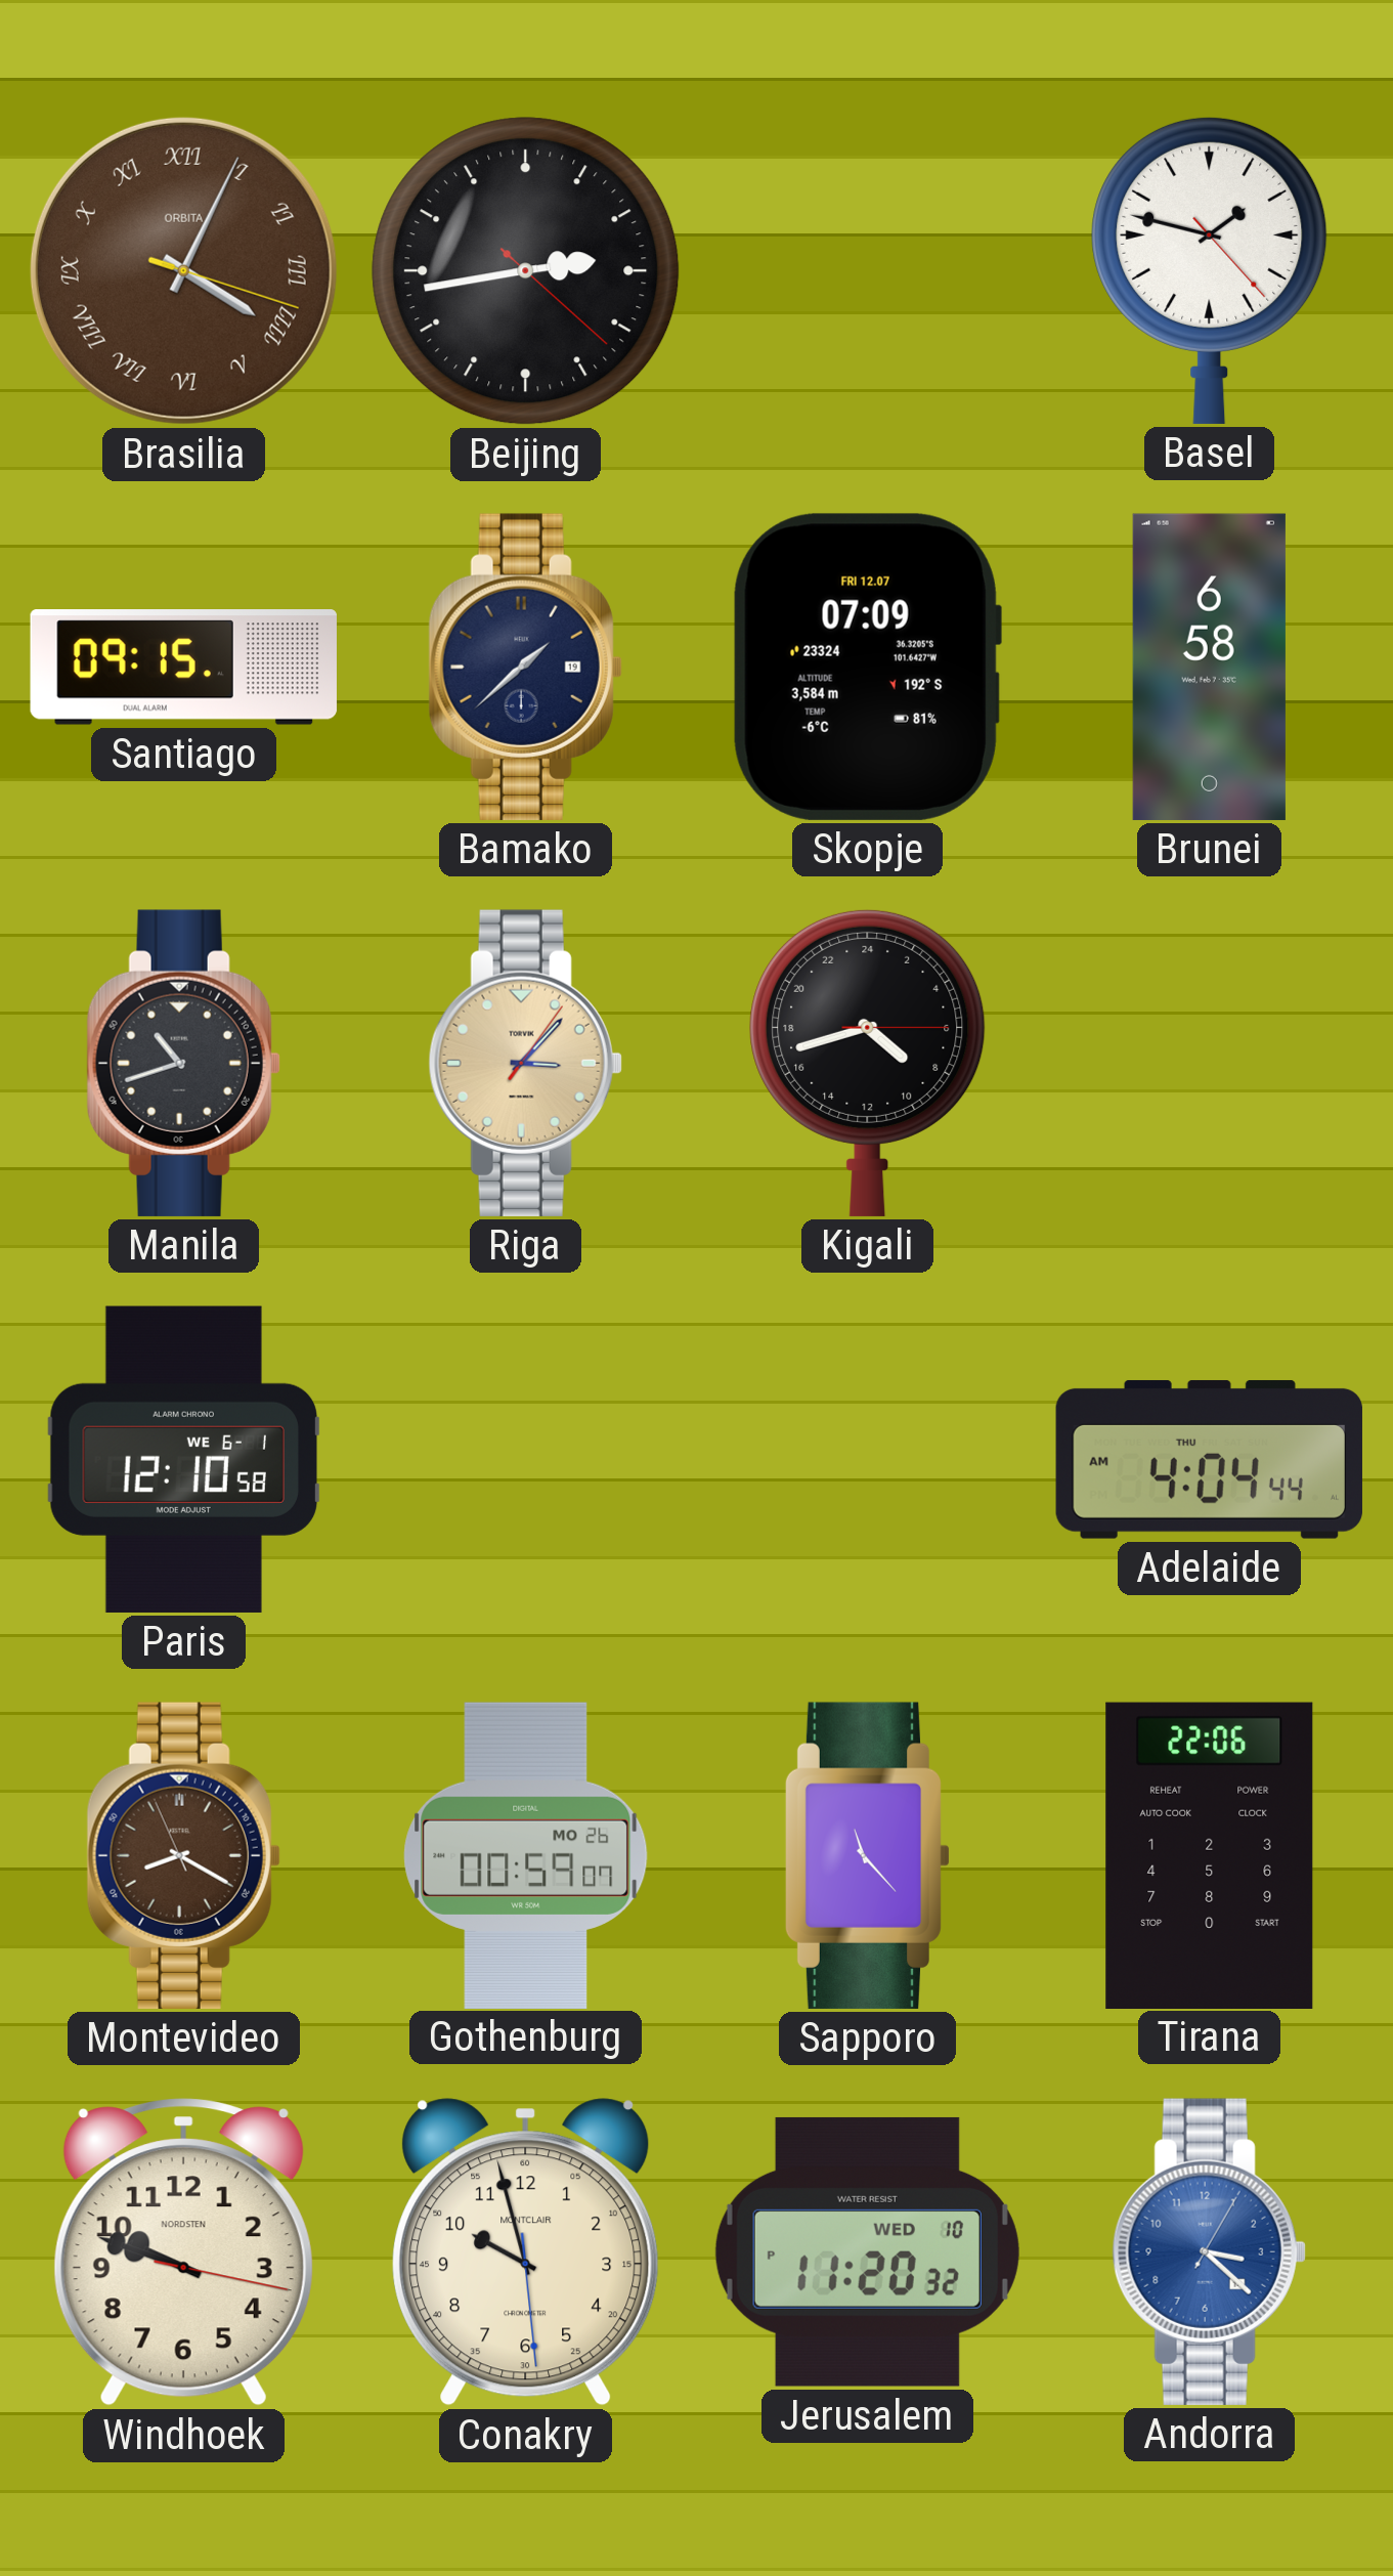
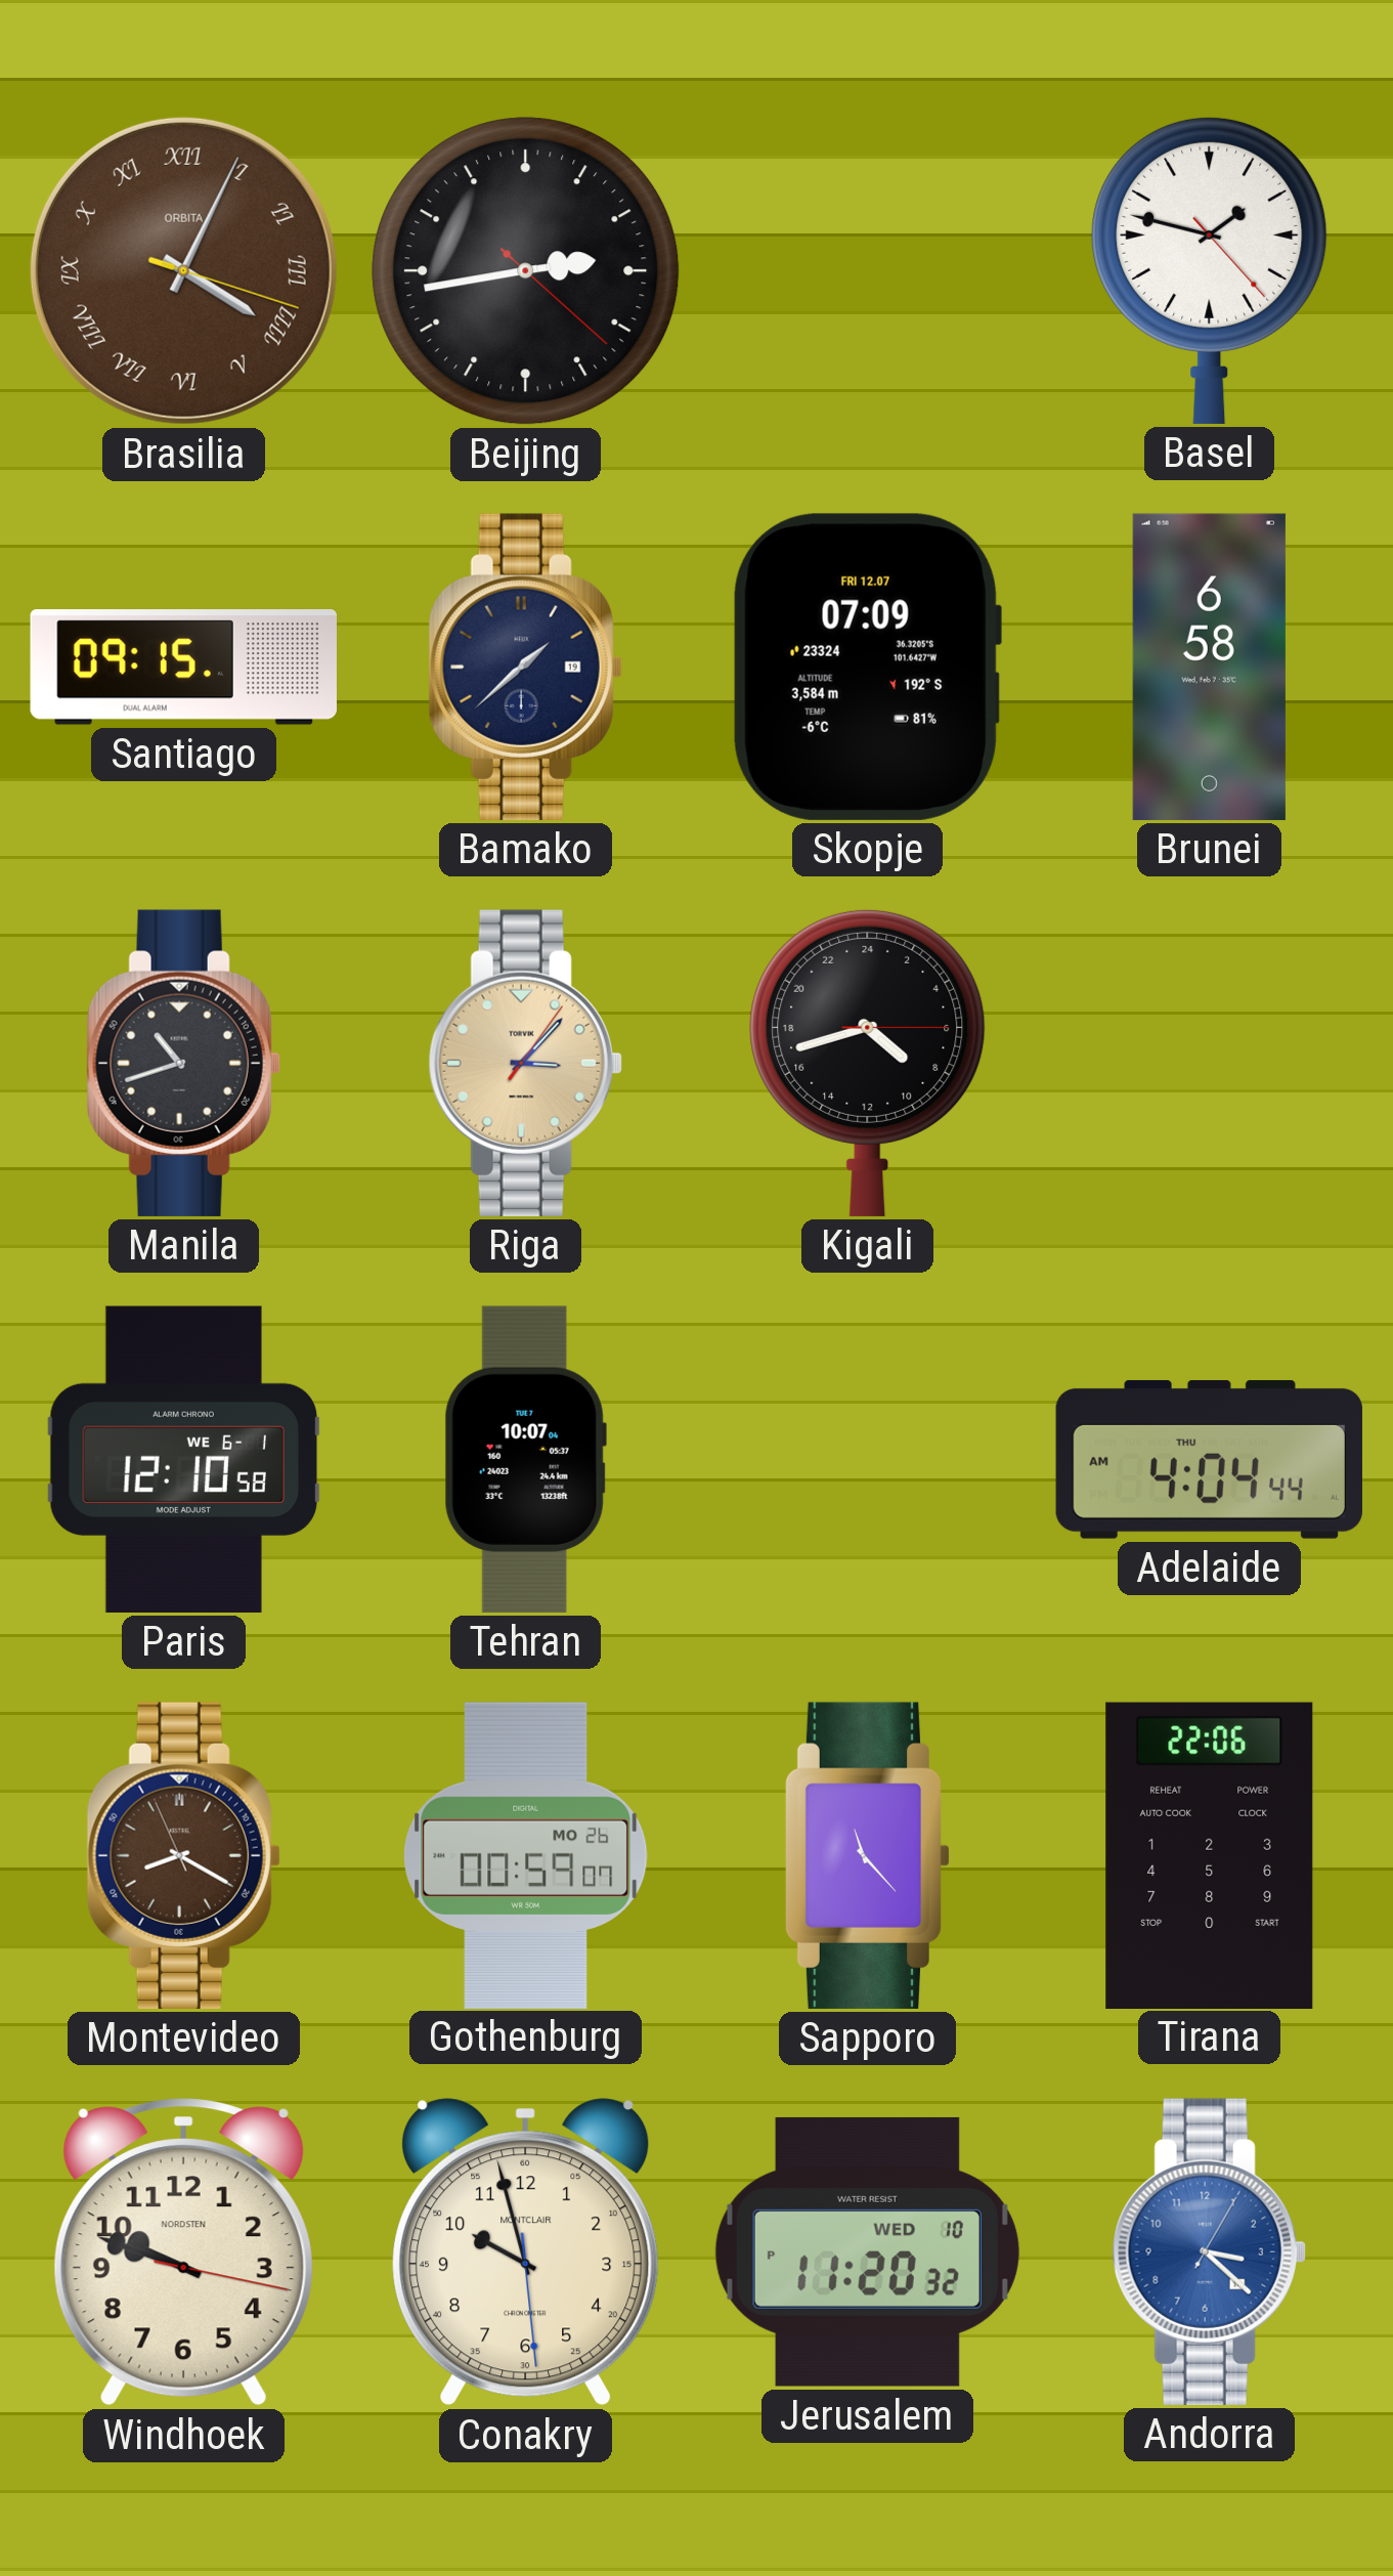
Tehran: none -> 10:07
